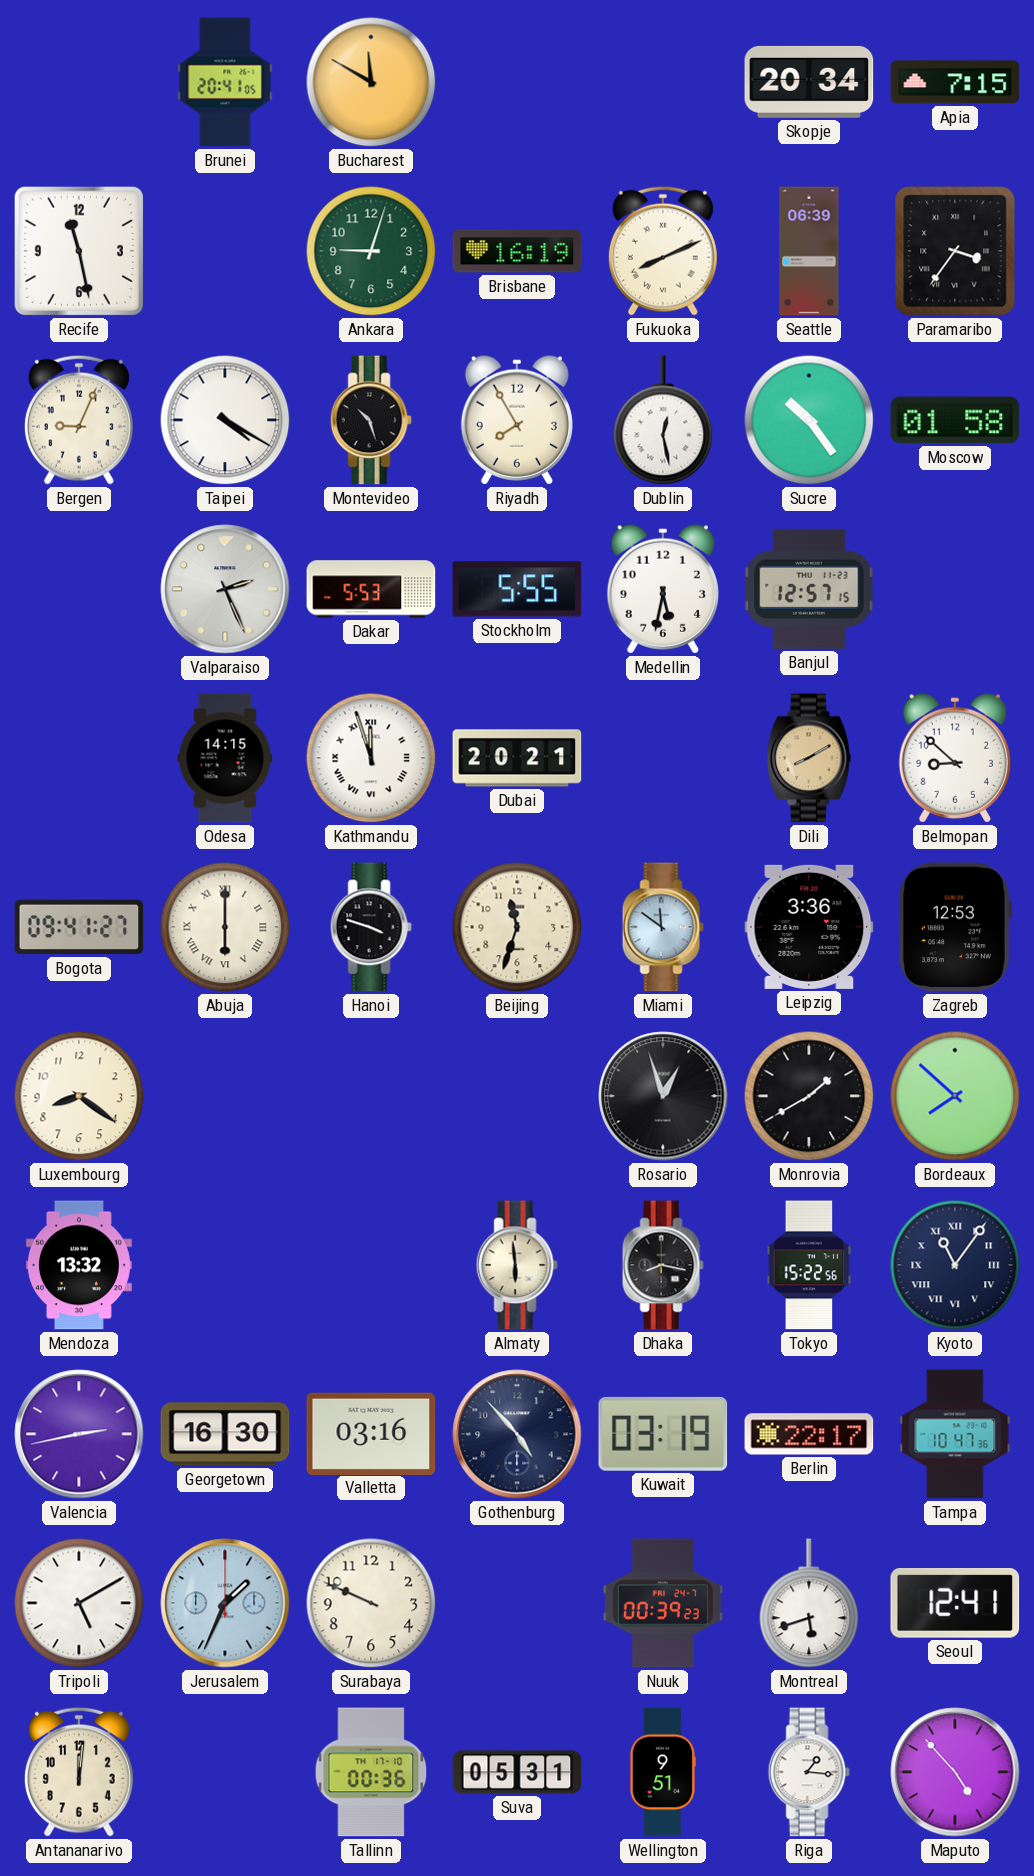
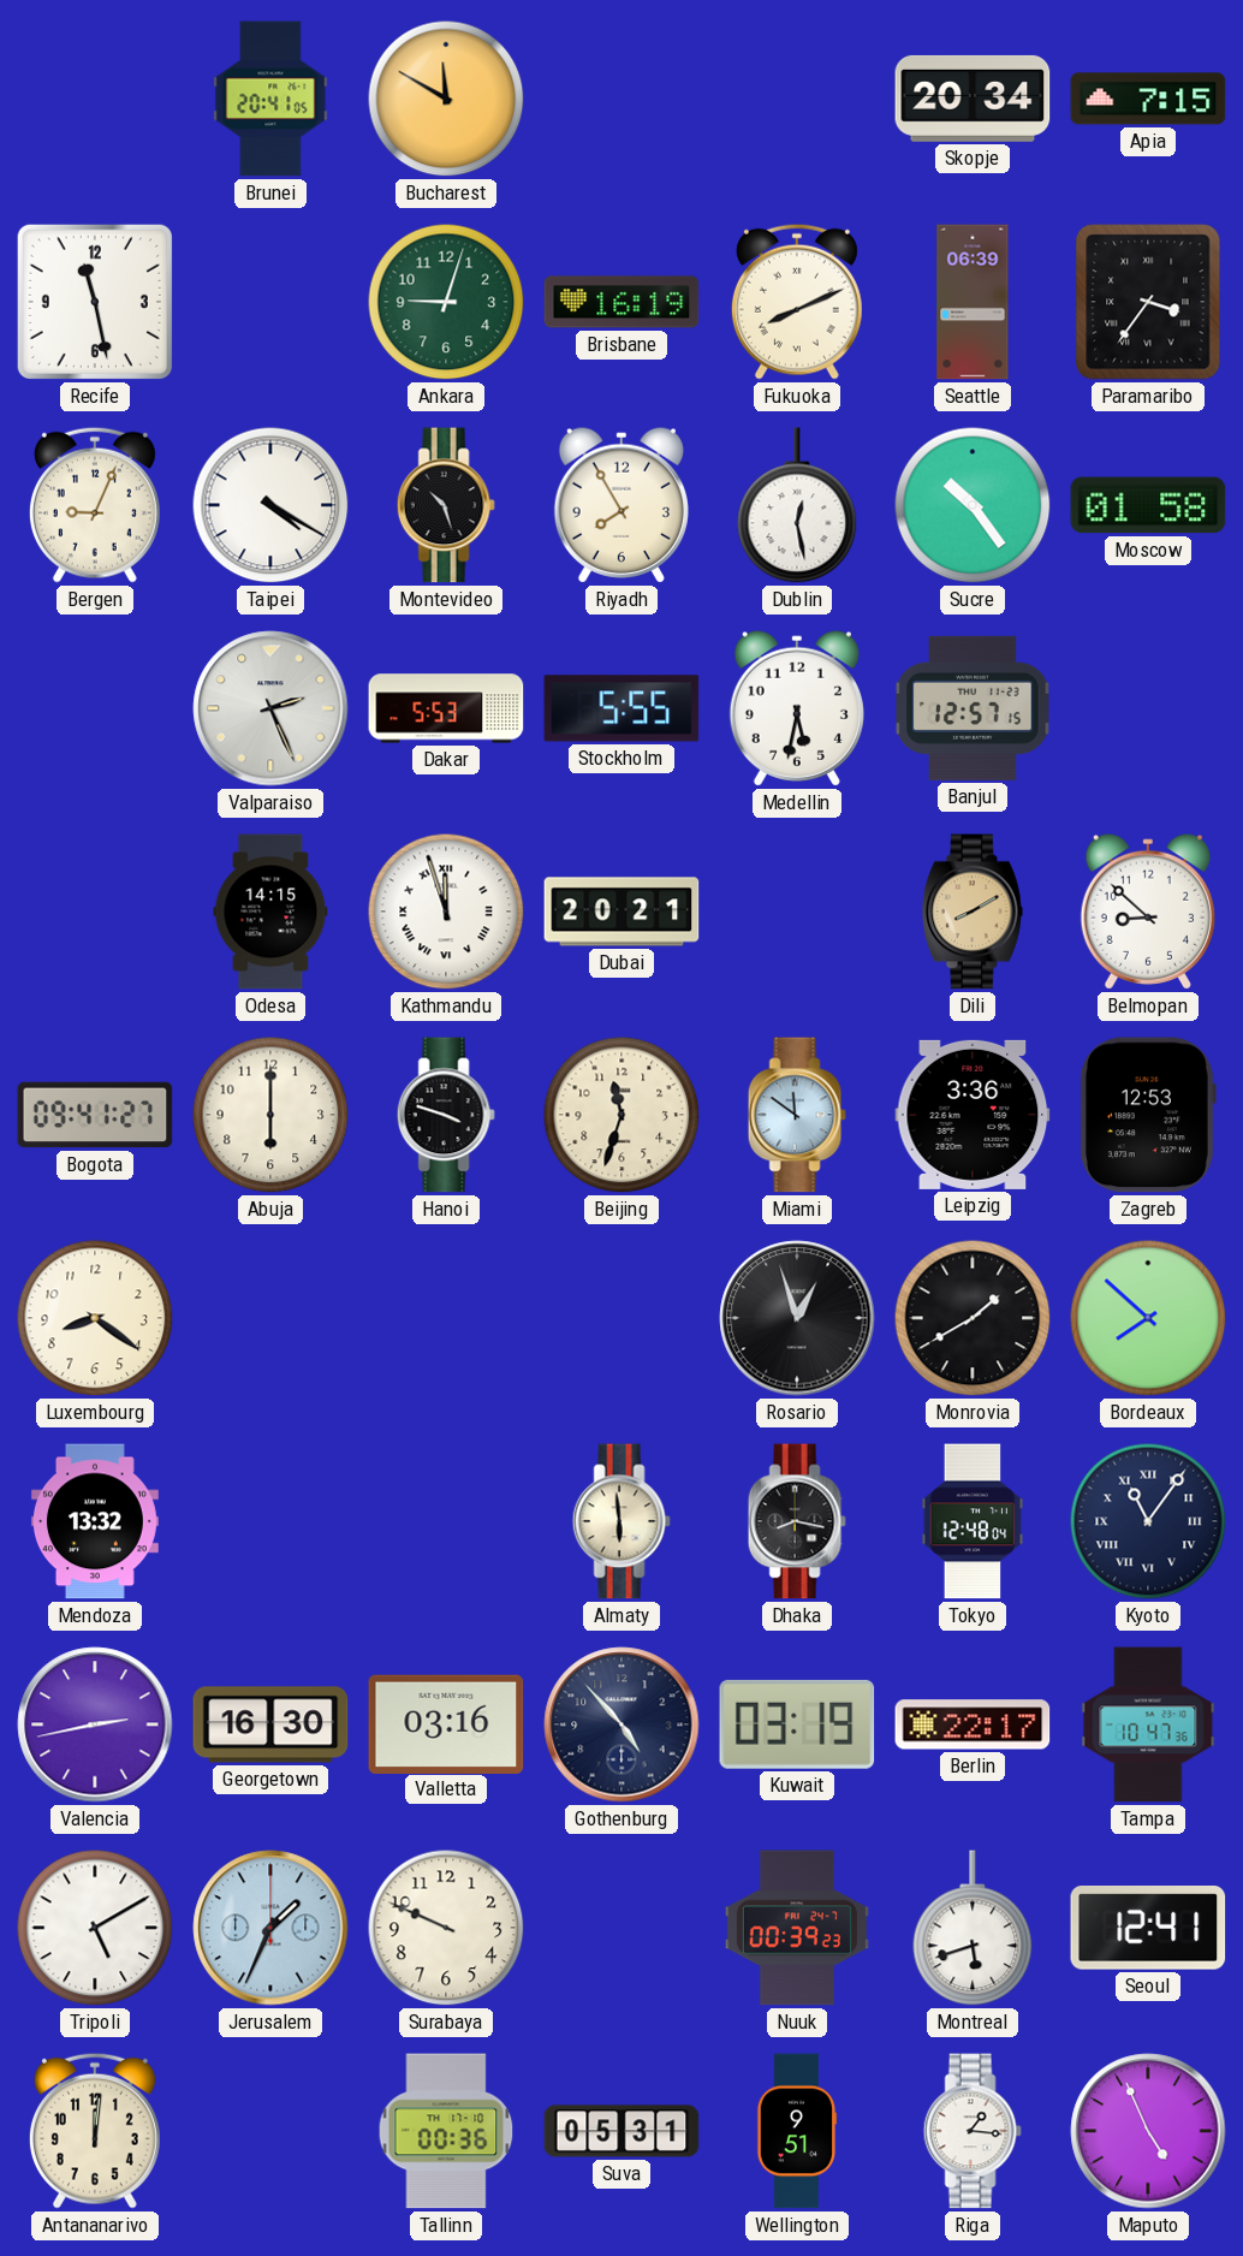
Abuja numerals: Roman -> Arabic
Tokyo: 15:22 -> 12:48
Maputo: 4:53 -> 4:56
